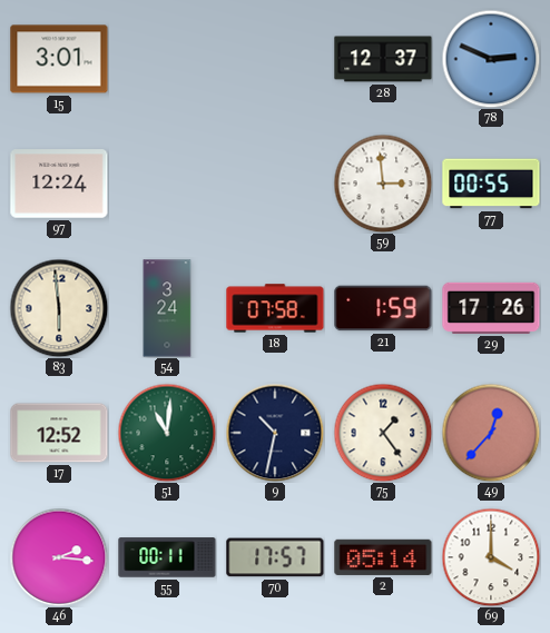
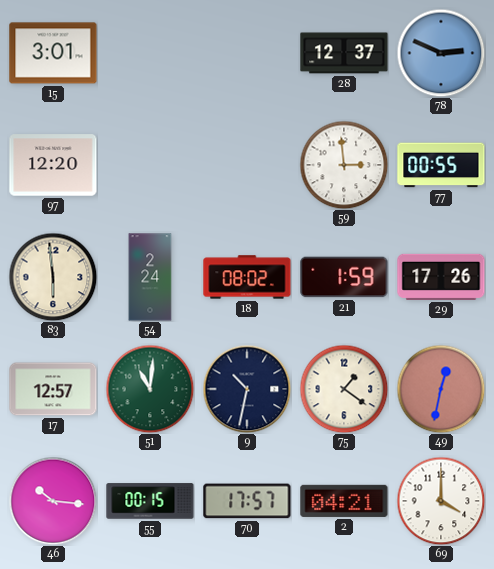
97: 12:24 -> 12:20
54: 3:24 -> 2:24
18: 07:58 -> 08:02
17: 12:52 -> 12:57
75: 1:24 -> 1:21
49: 12:37 -> 12:32
46: 2:16 -> 10:16
55: 00:11 -> 00:15
2: 05:14 -> 04:21
